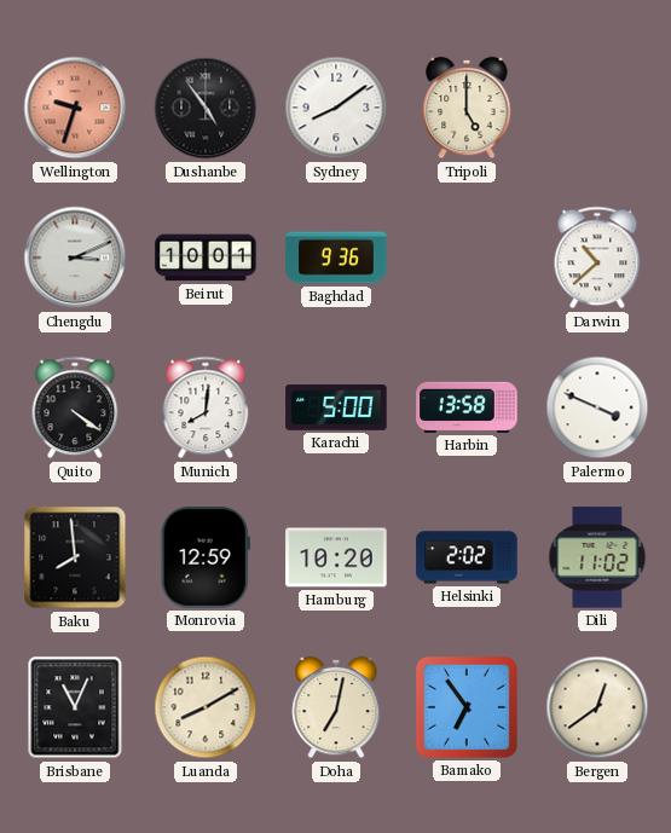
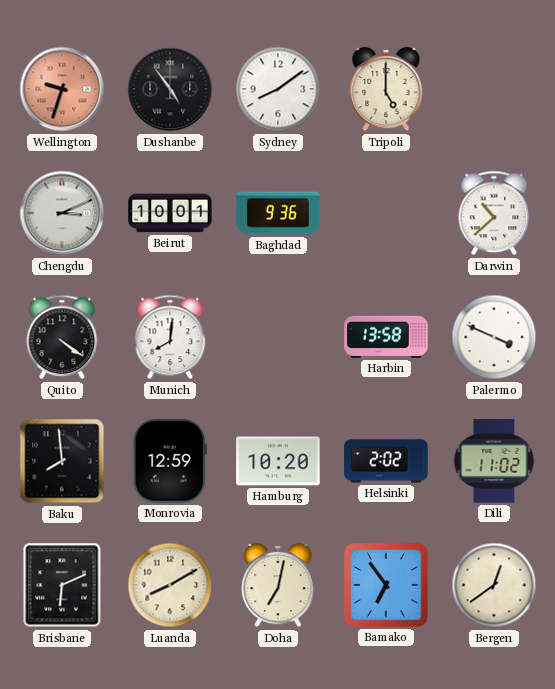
Karachi: 5:00 -> none
Brisbane: 11:04 -> 6:11
